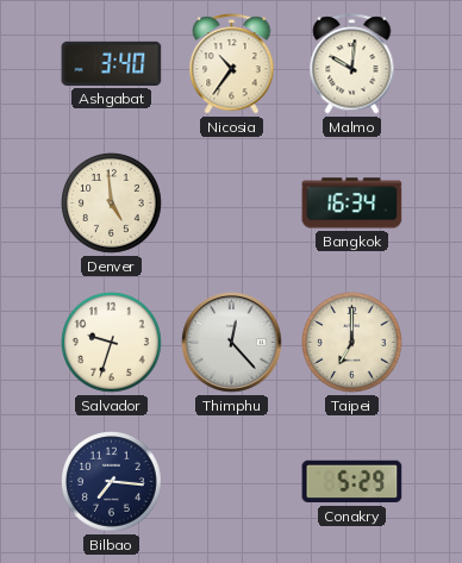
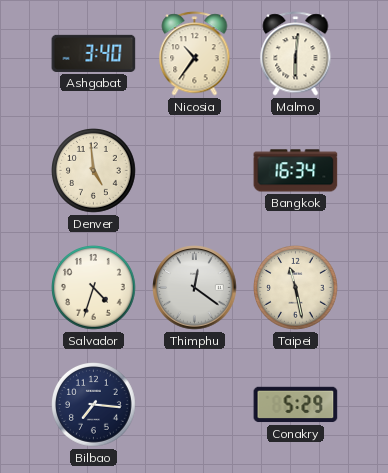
Malmo: 10:01 -> 6:01
Salvador: 9:33 -> 4:33
Thimphu: 12:23 -> 12:21
Taipei: 7:00 -> 11:28
